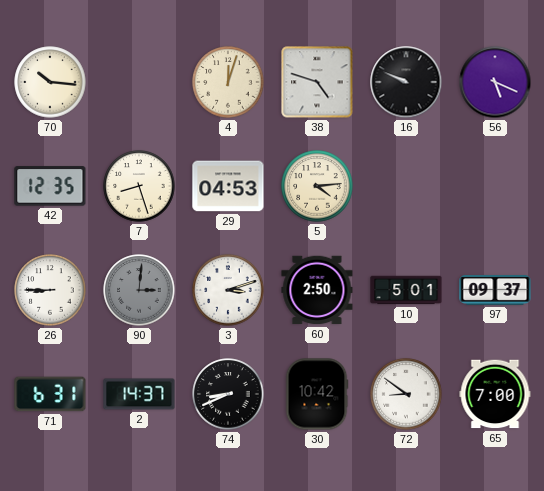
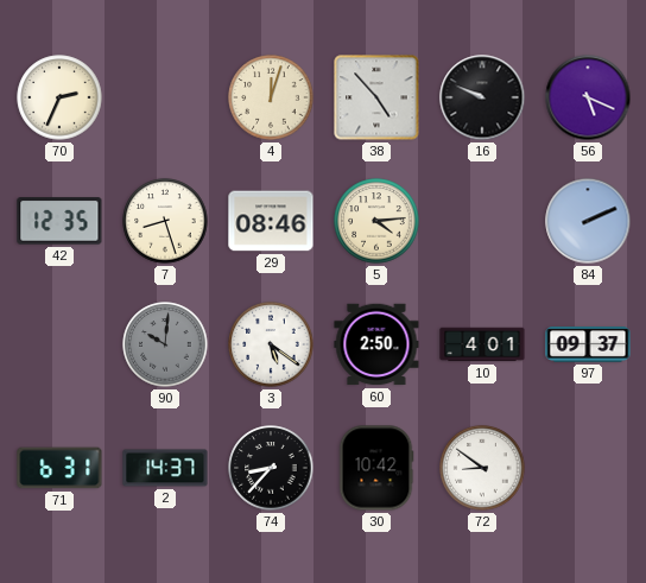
70: 10:16 -> 2:34
38: 4:48 -> 4:53
29: 04:53 -> 08:46
84: none -> 2:11
26: 8:45 -> none
90: 3:01 -> 10:01
3: 3:12 -> 5:21
10: 5:01 -> 4:01
74: 8:41 -> 8:37
65: 7:00 -> none
